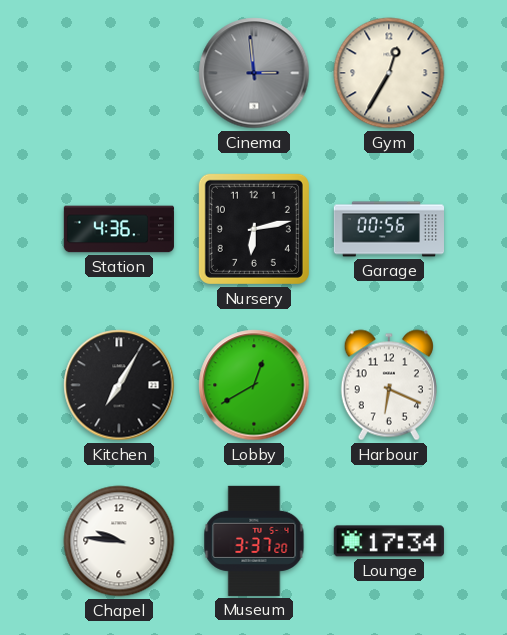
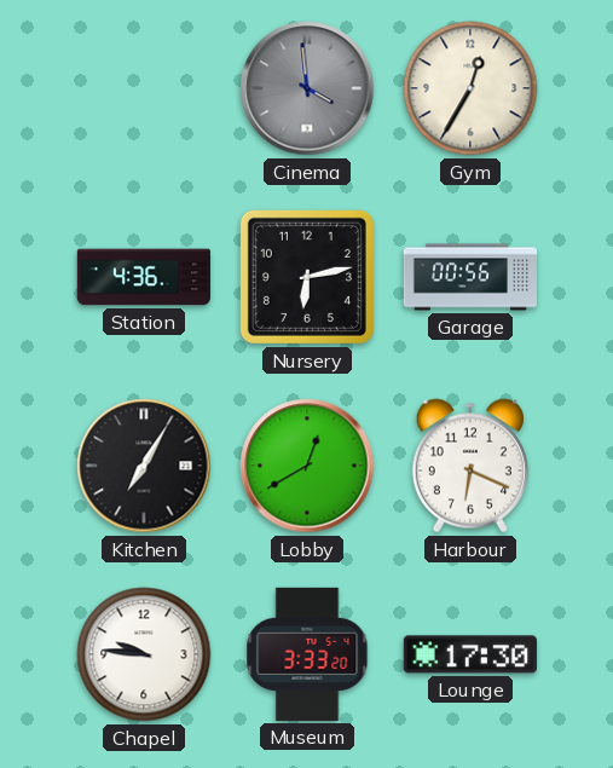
Cinema: 2:59 -> 3:59
Museum: 3:37 -> 3:33
Lounge: 17:34 -> 17:30
